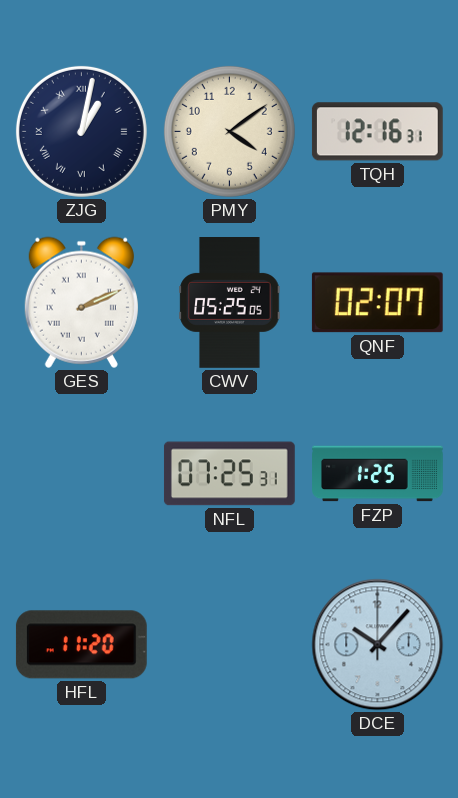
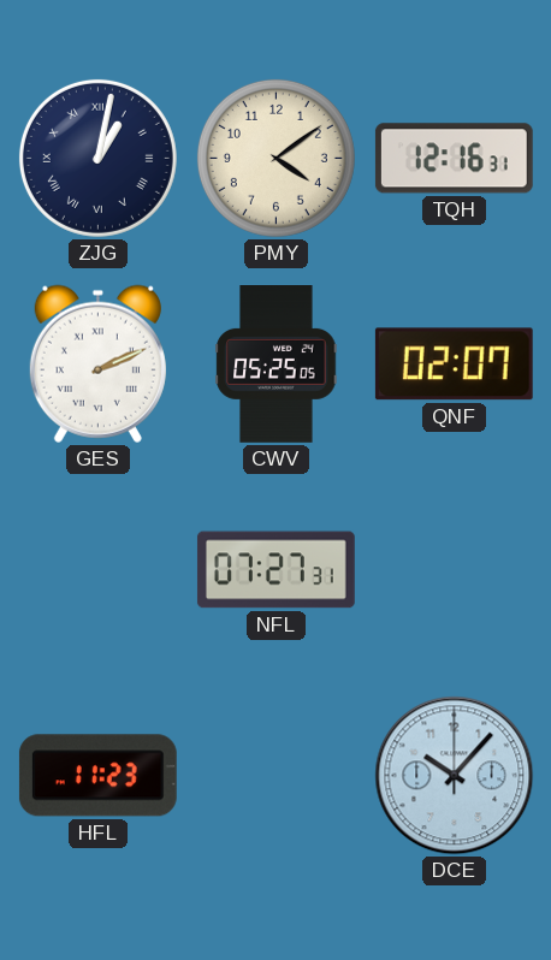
NFL: 07:25 -> 07:27
FZP: 1:25 -> none
HFL: 11:20 -> 11:23
